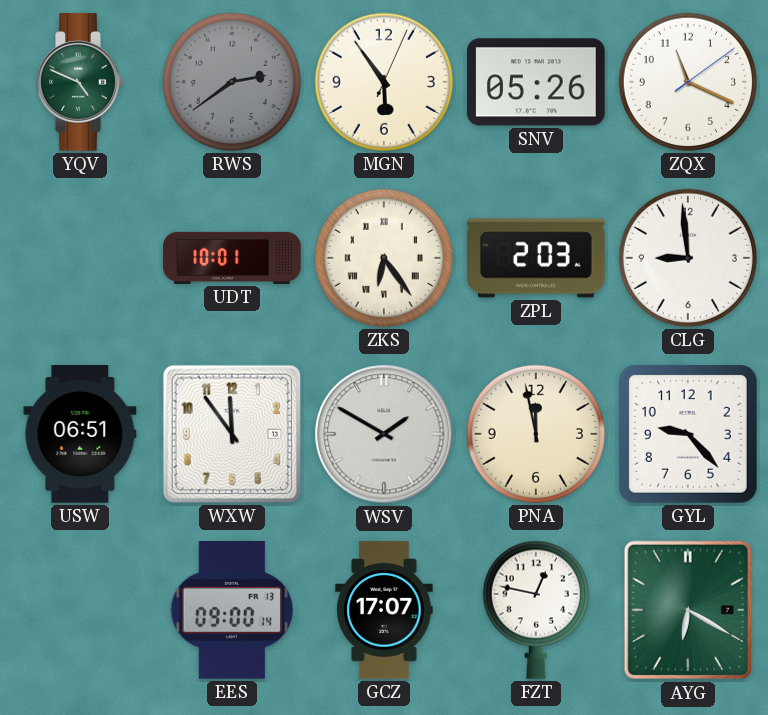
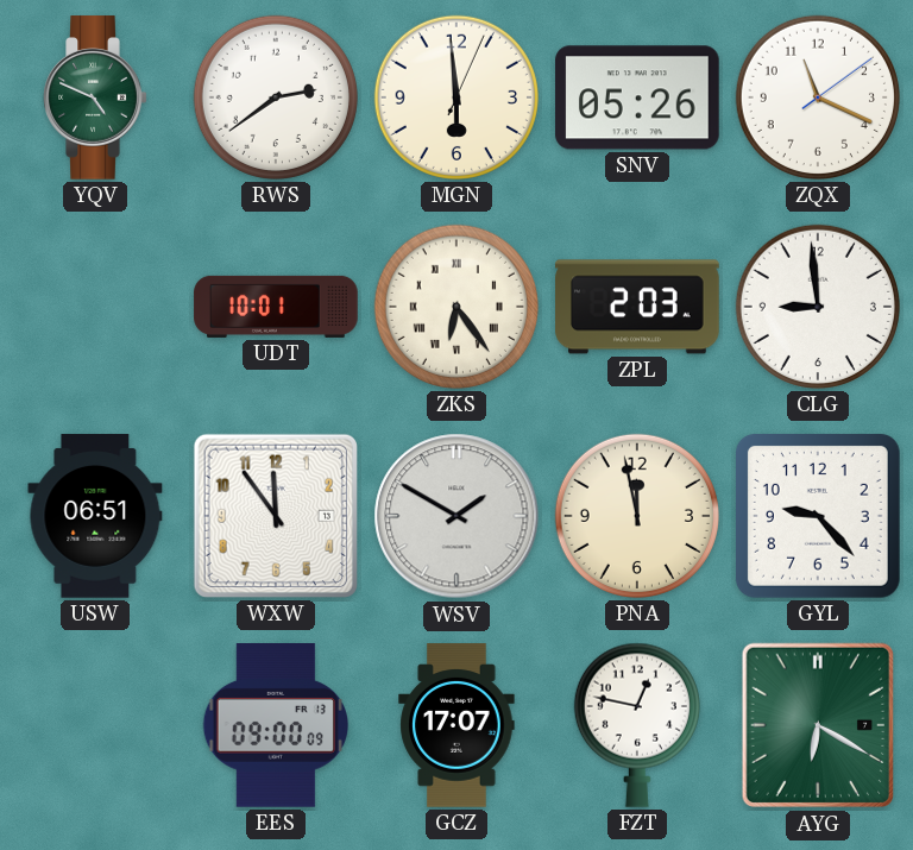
RWS dial: grey -> white
MGN: 5:54 -> 5:59
EES: 09:00:14 -> 09:00:09
